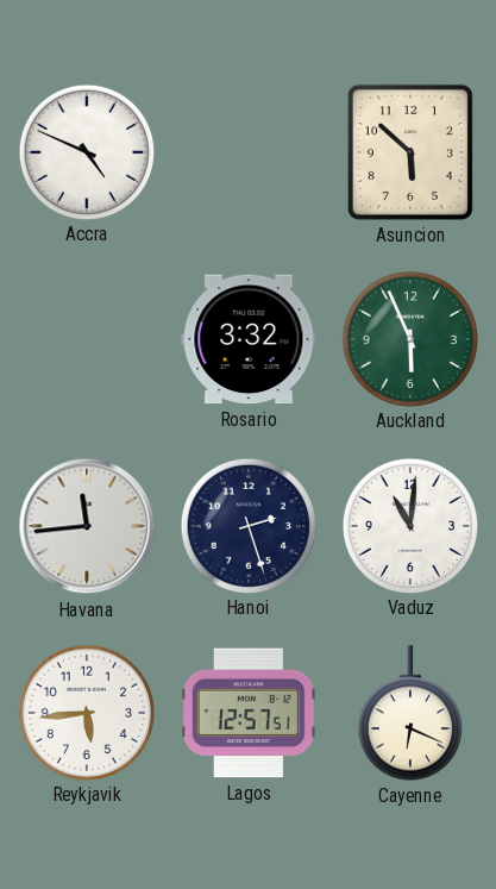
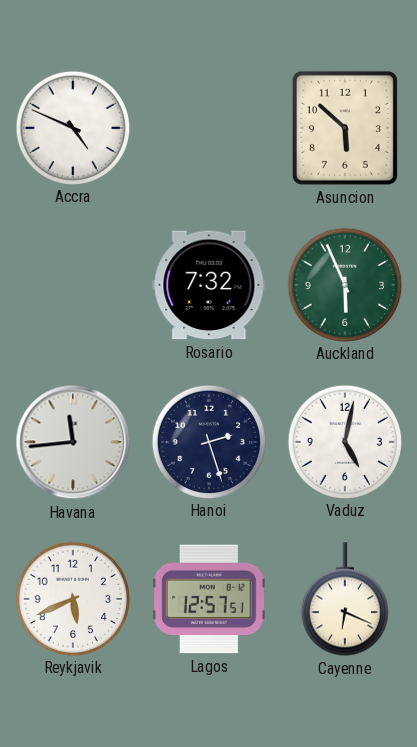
Rosario: 3:32 -> 7:32
Vaduz: 11:01 -> 5:02
Reykjavik: 5:44 -> 5:41
